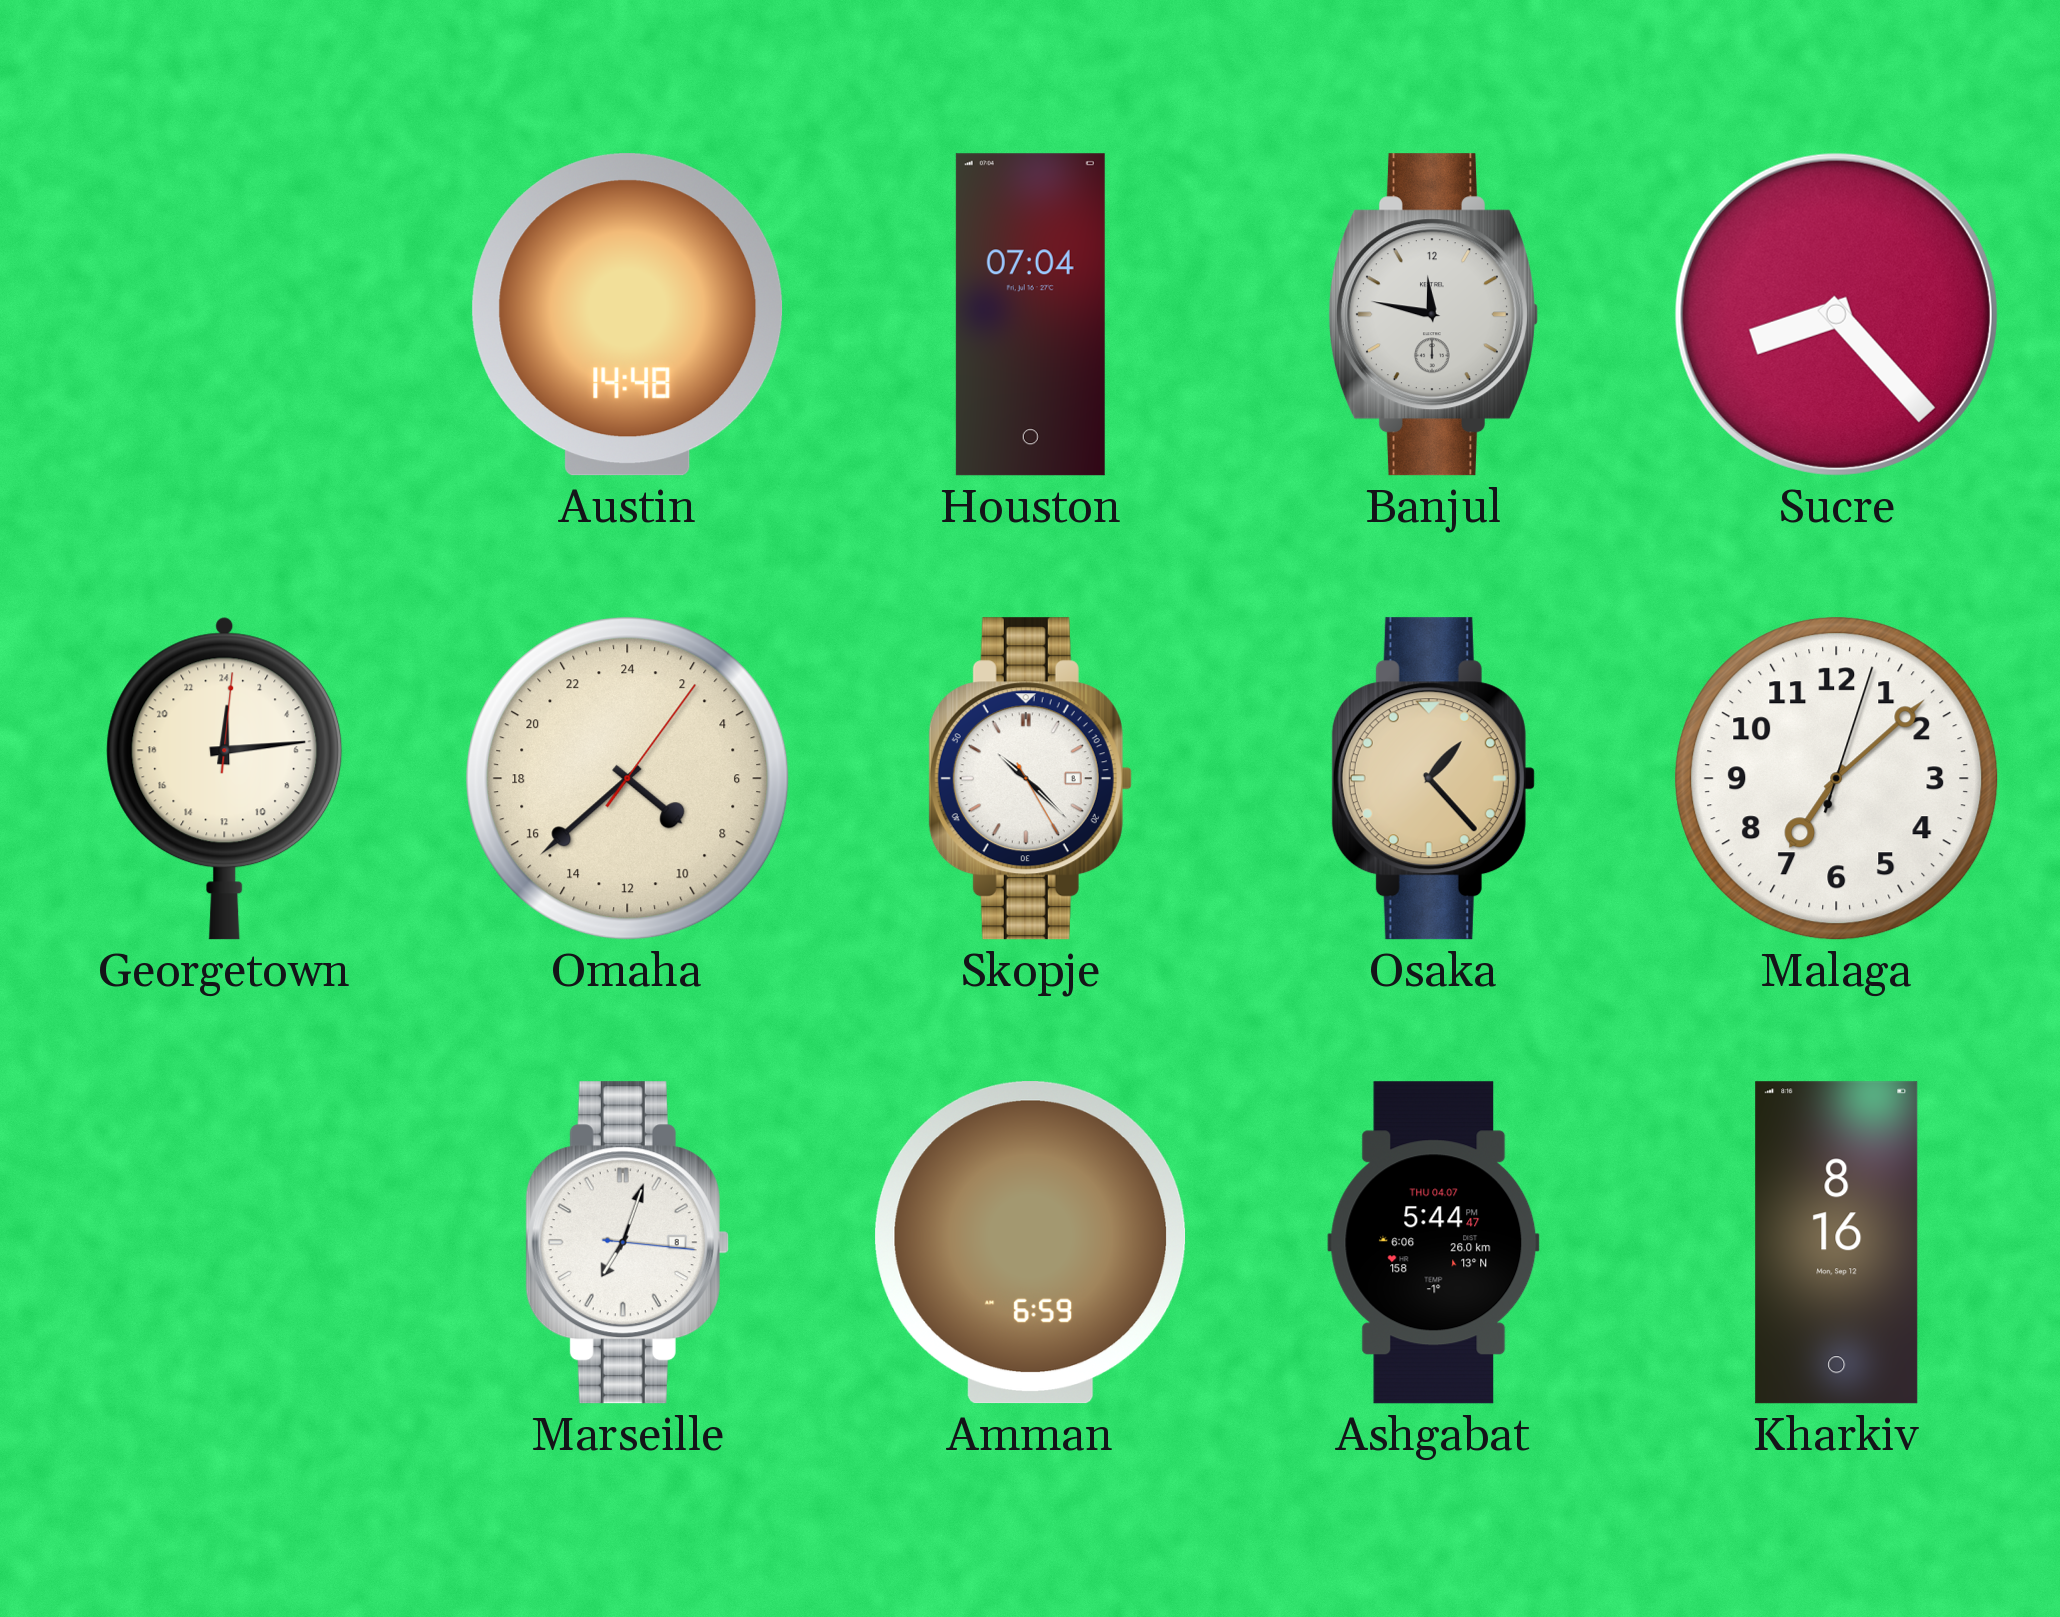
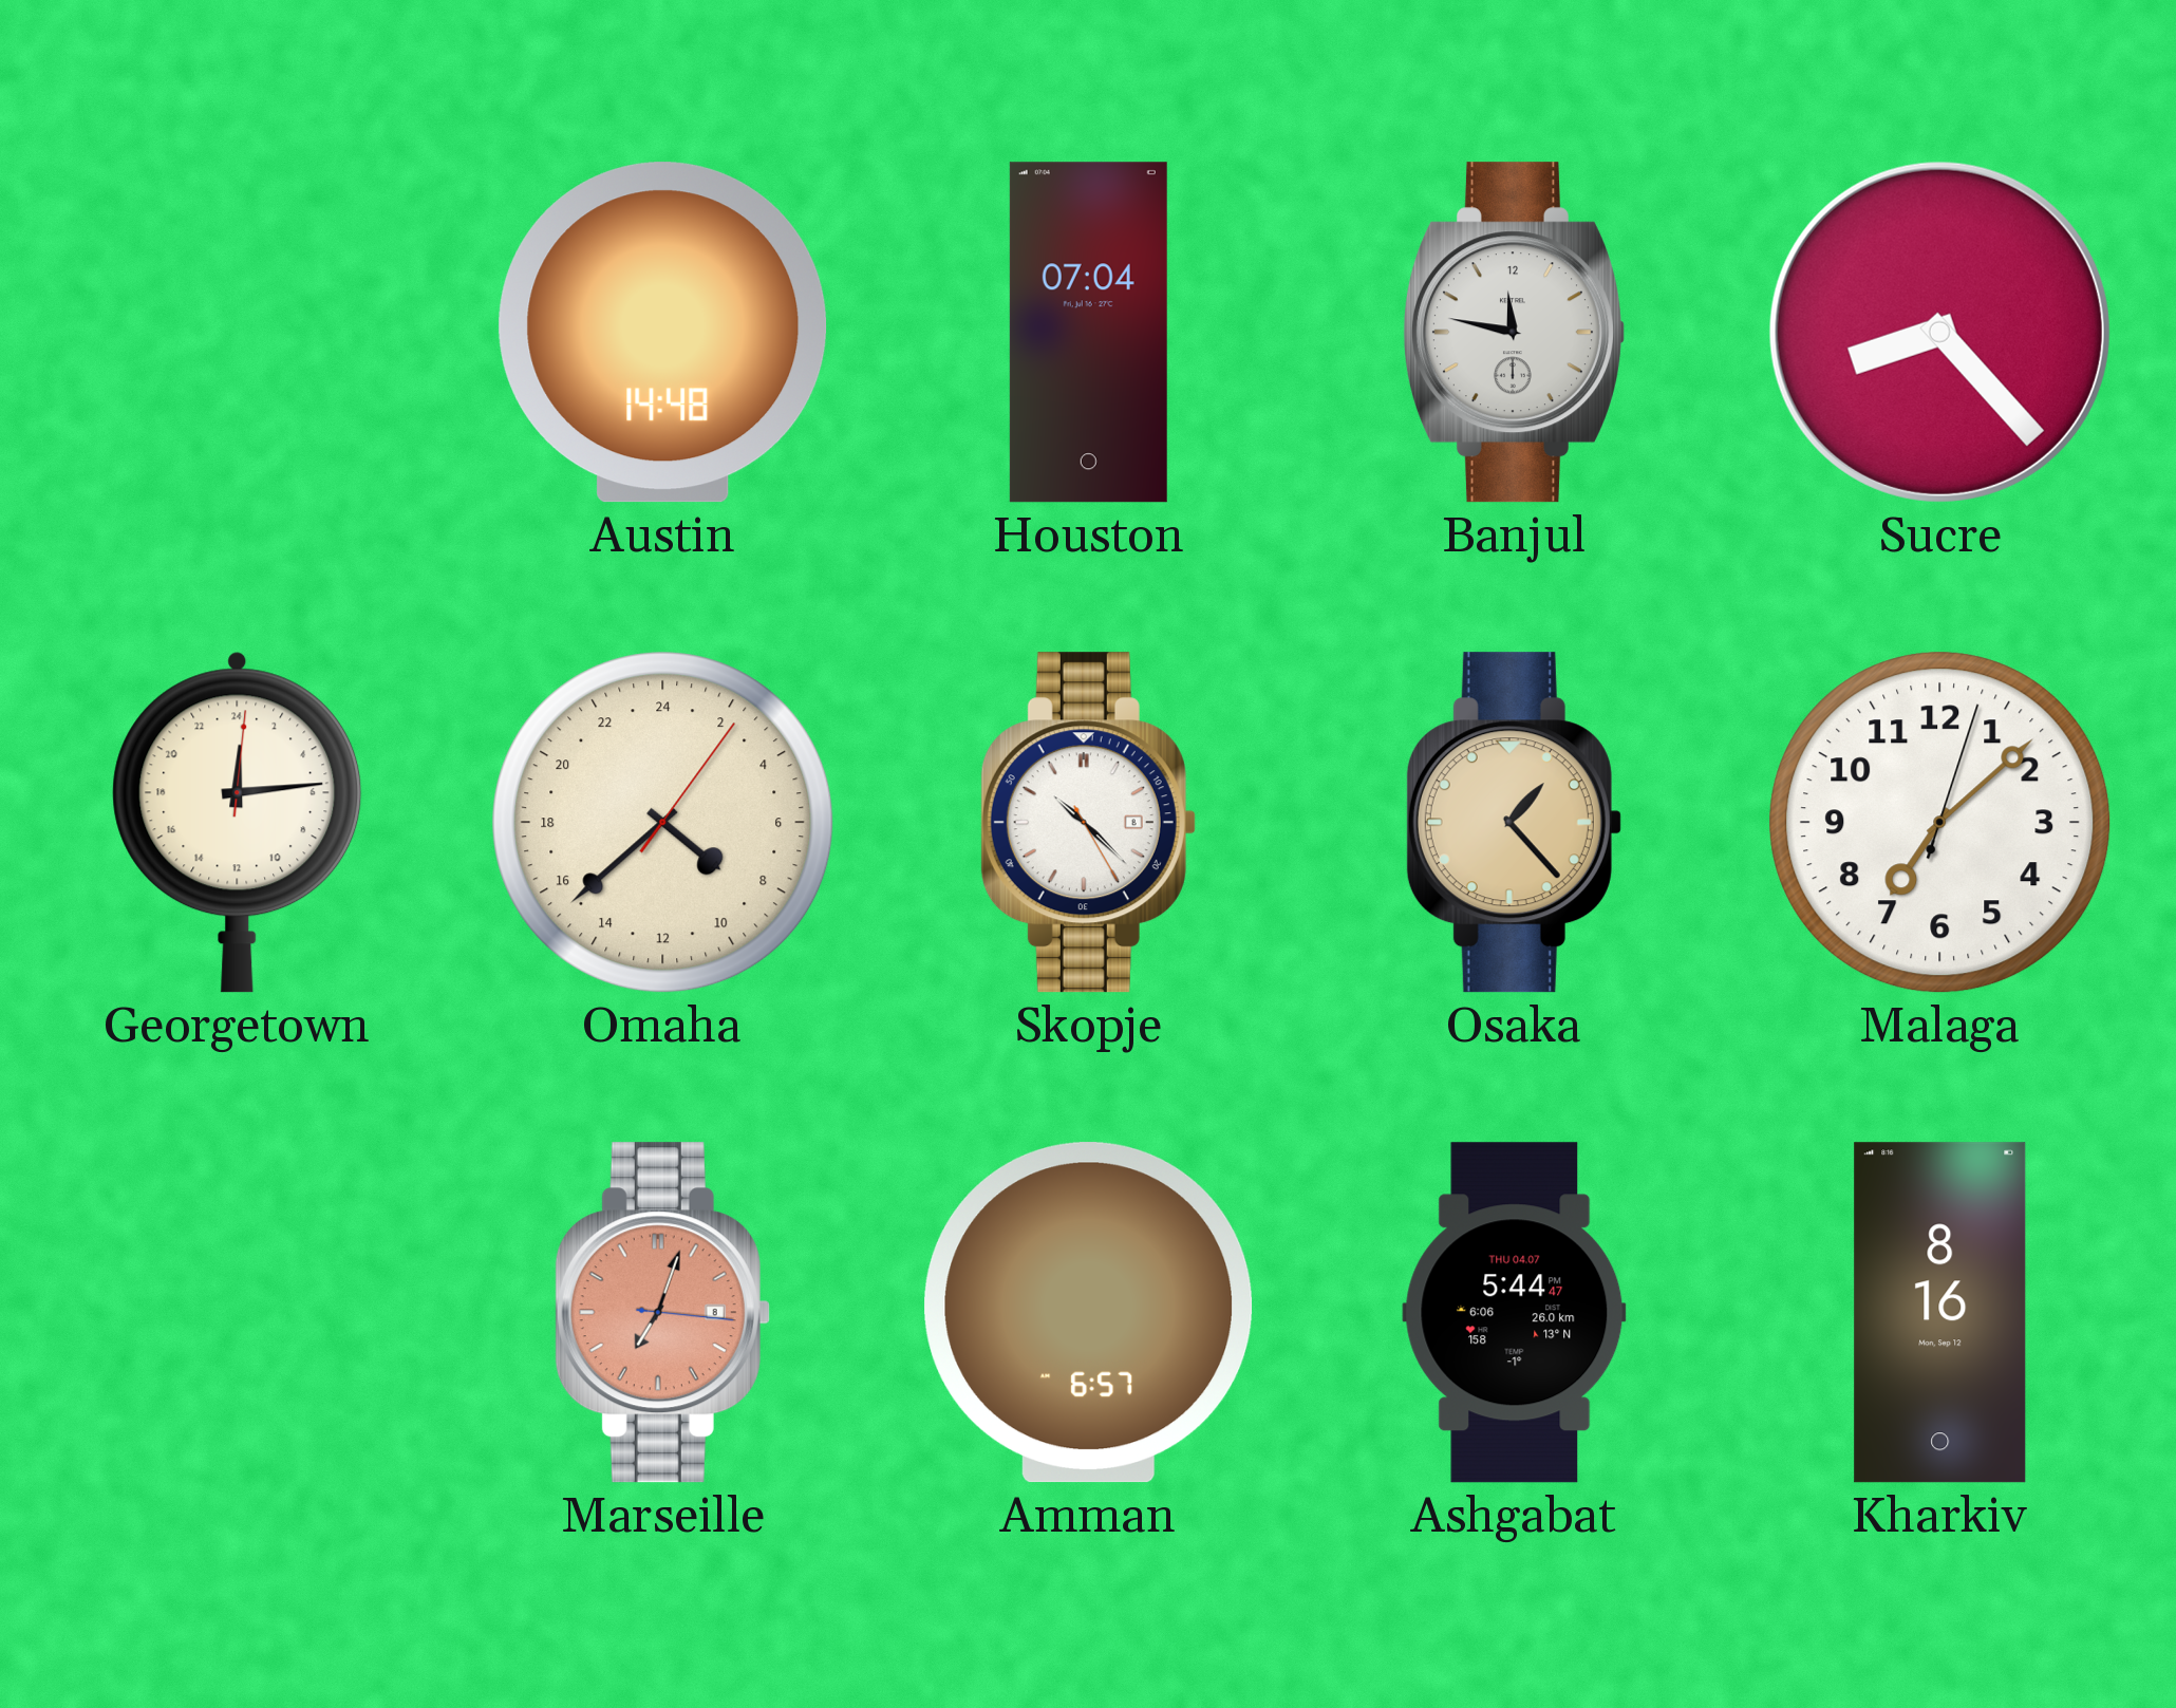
Marseille dial: white -> salmon
Amman: 6:59 -> 6:57
